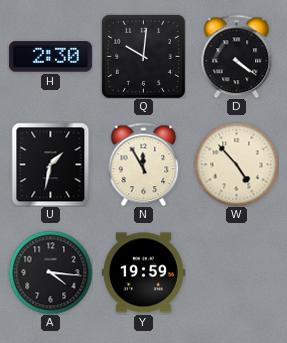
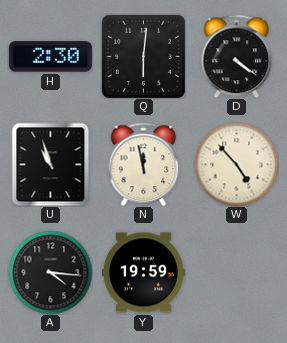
Q: 10:01 -> 6:01
U: 1:32 -> 10:57
N: 11:55 -> 11:58
